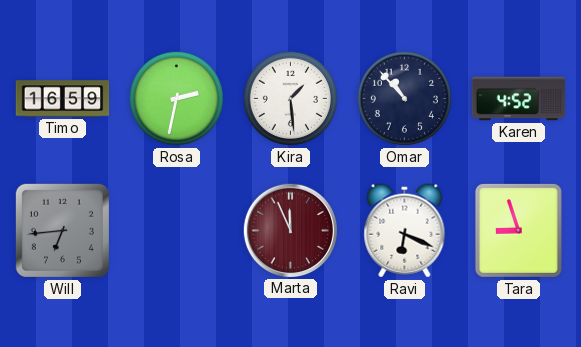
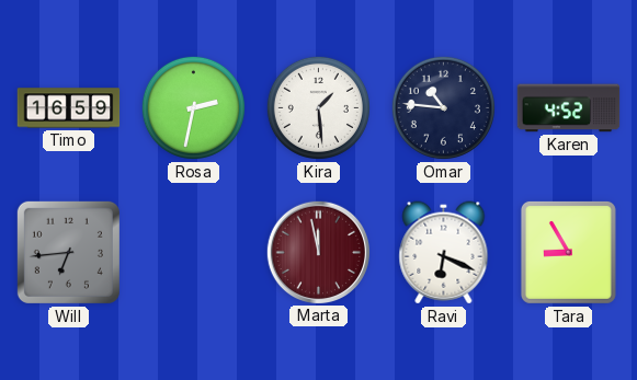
Omar: 10:53 -> 10:46
Marta: 11:56 -> 11:58
Tara: 8:57 -> 8:55
